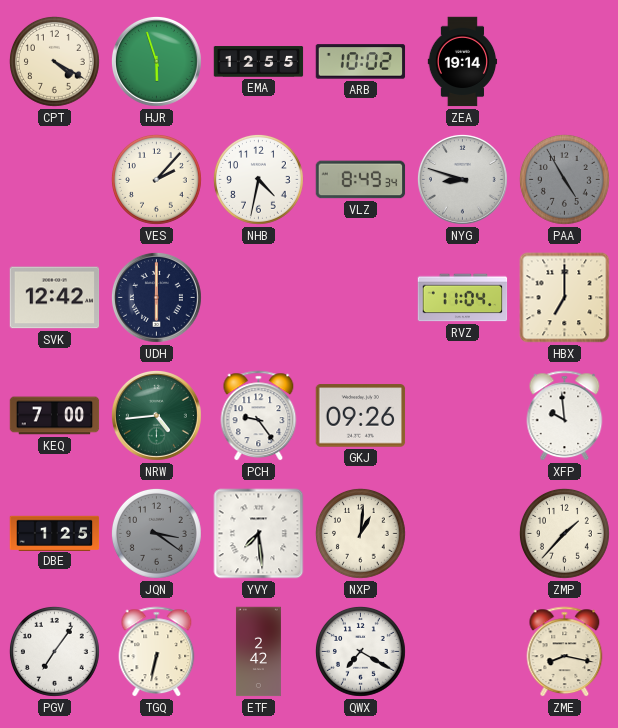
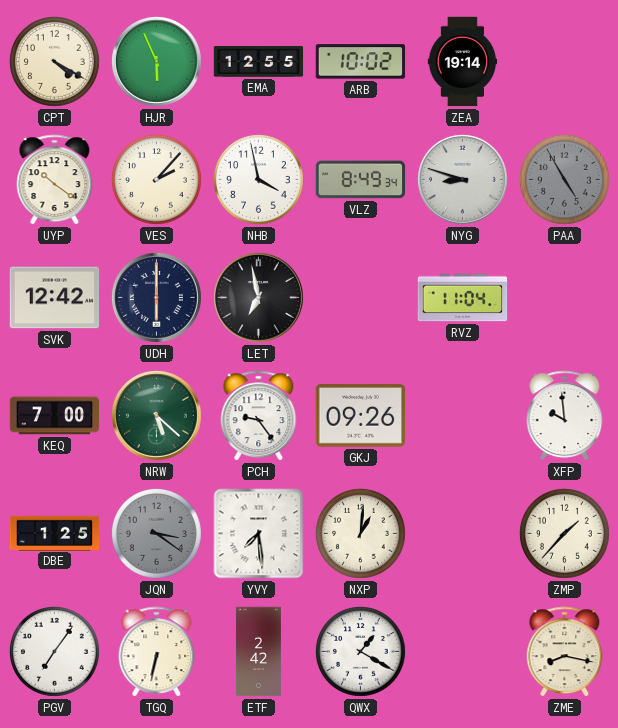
HJR: 5:57 -> 5:56
UYP: none -> 10:21
NHB: 4:32 -> 3:58
LET: none -> 6:58
HBX: 7:00 -> none
NRW: 4:44 -> 5:22
QWX: 7:20 -> 1:20
